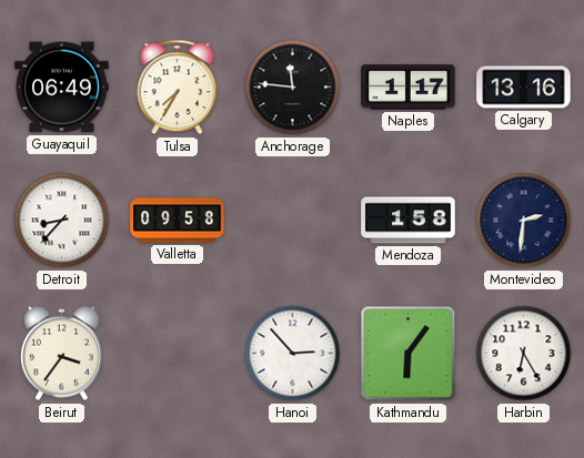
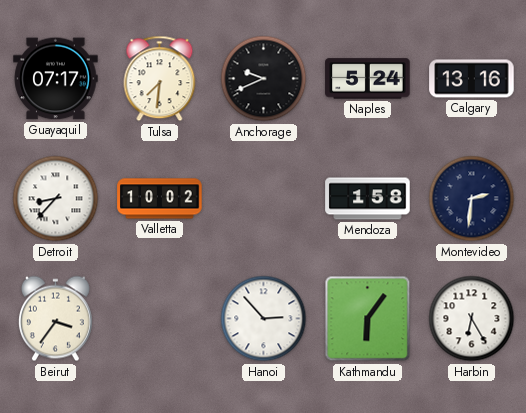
Guayaquil: 06:49 -> 07:17
Tulsa: 7:35 -> 7:31
Anchorage: 11:46 -> 9:41
Naples: 1:17 -> 5:24
Valletta: 09:58 -> 10:02
